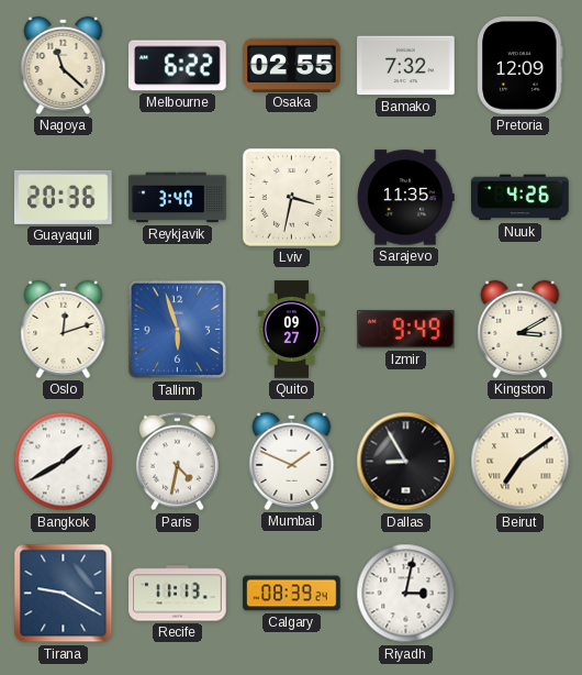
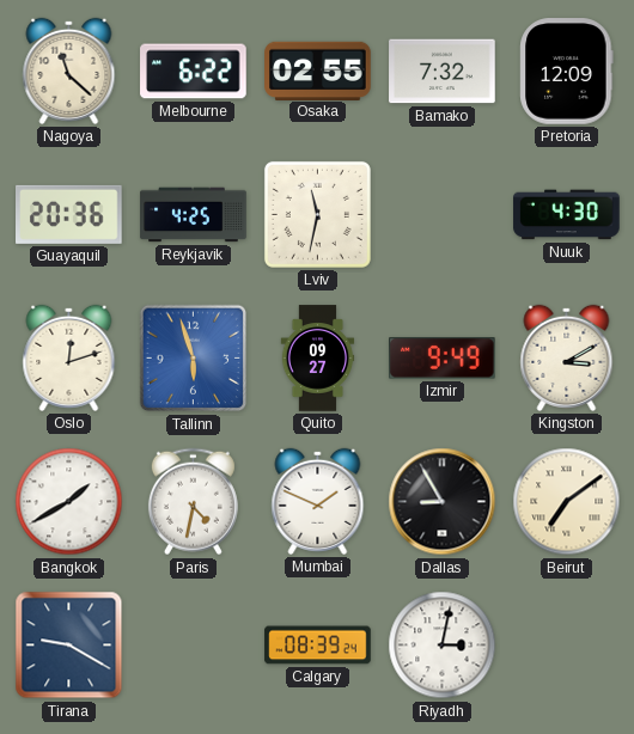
Reykjavik: 3:40 -> 4:25
Lviv: 3:32 -> 11:32
Sarajevo: 11:35 -> none
Nuuk: 4:26 -> 4:30
Recife: 11:13 -> none
